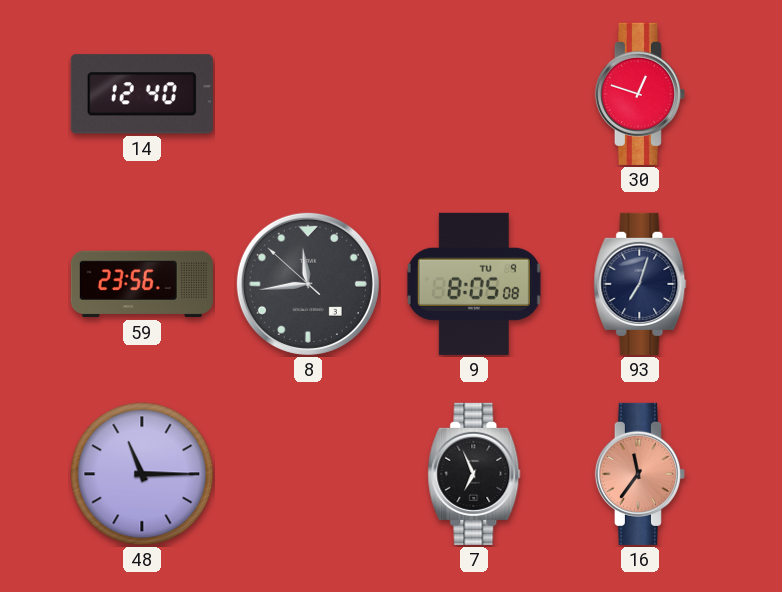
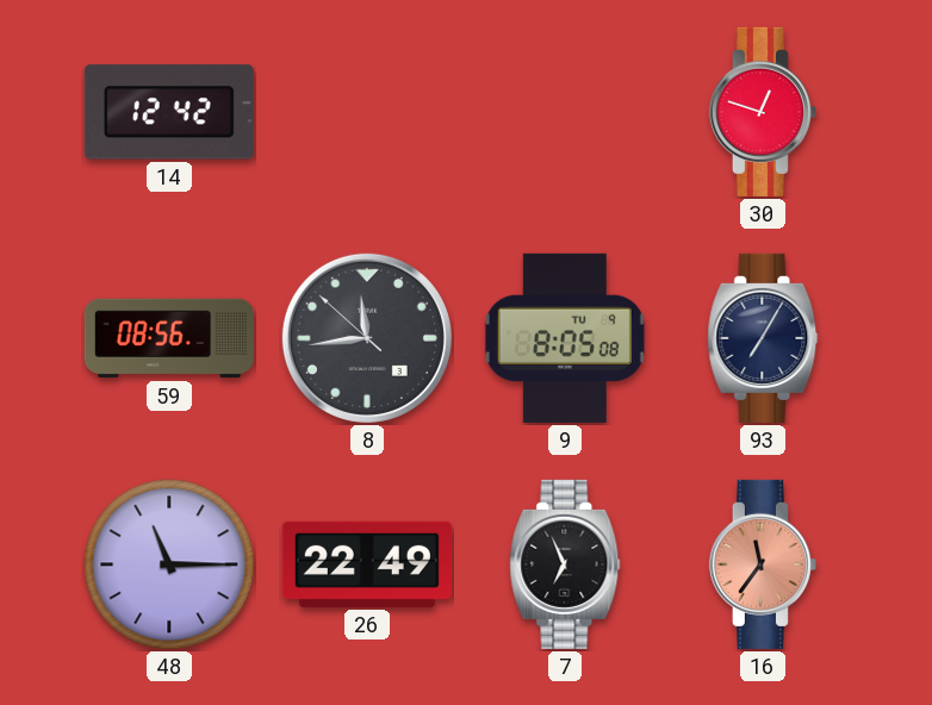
14: 12:40 -> 12:42
59: 23:56 -> 08:56
93: 7:03 -> 7:05
26: none -> 22:49
